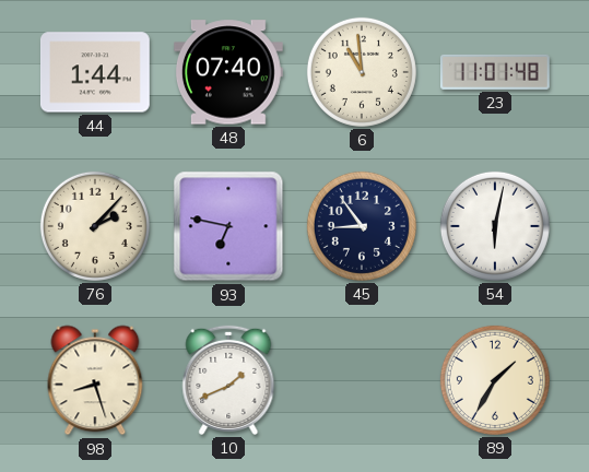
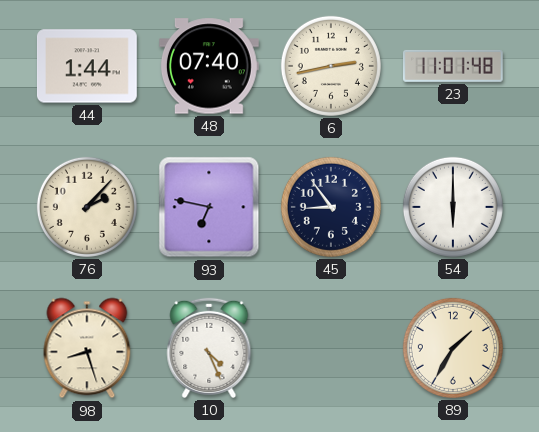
6: 10:59 -> 2:43
54: 6:02 -> 6:00
10: 1:41 -> 4:26
